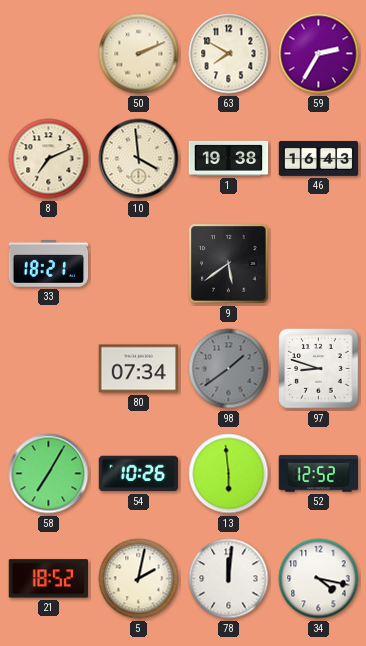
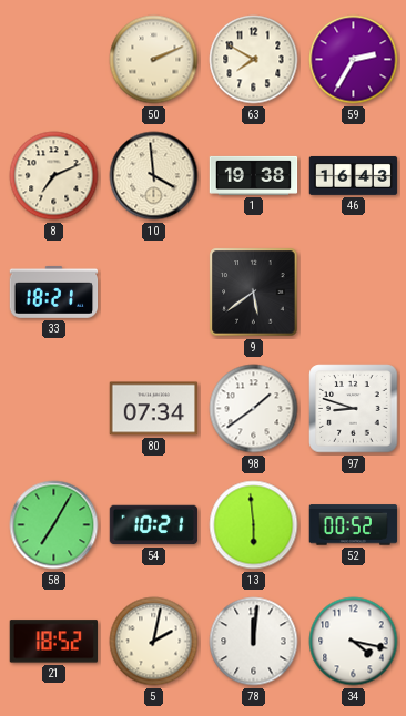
98 dial: grey -> white
54: 10:26 -> 10:21
52: 12:52 -> 00:52
